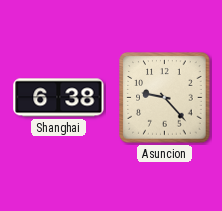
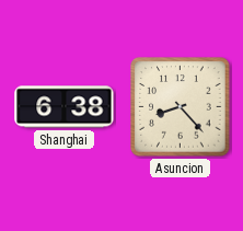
Asuncion: 9:23 -> 8:23
